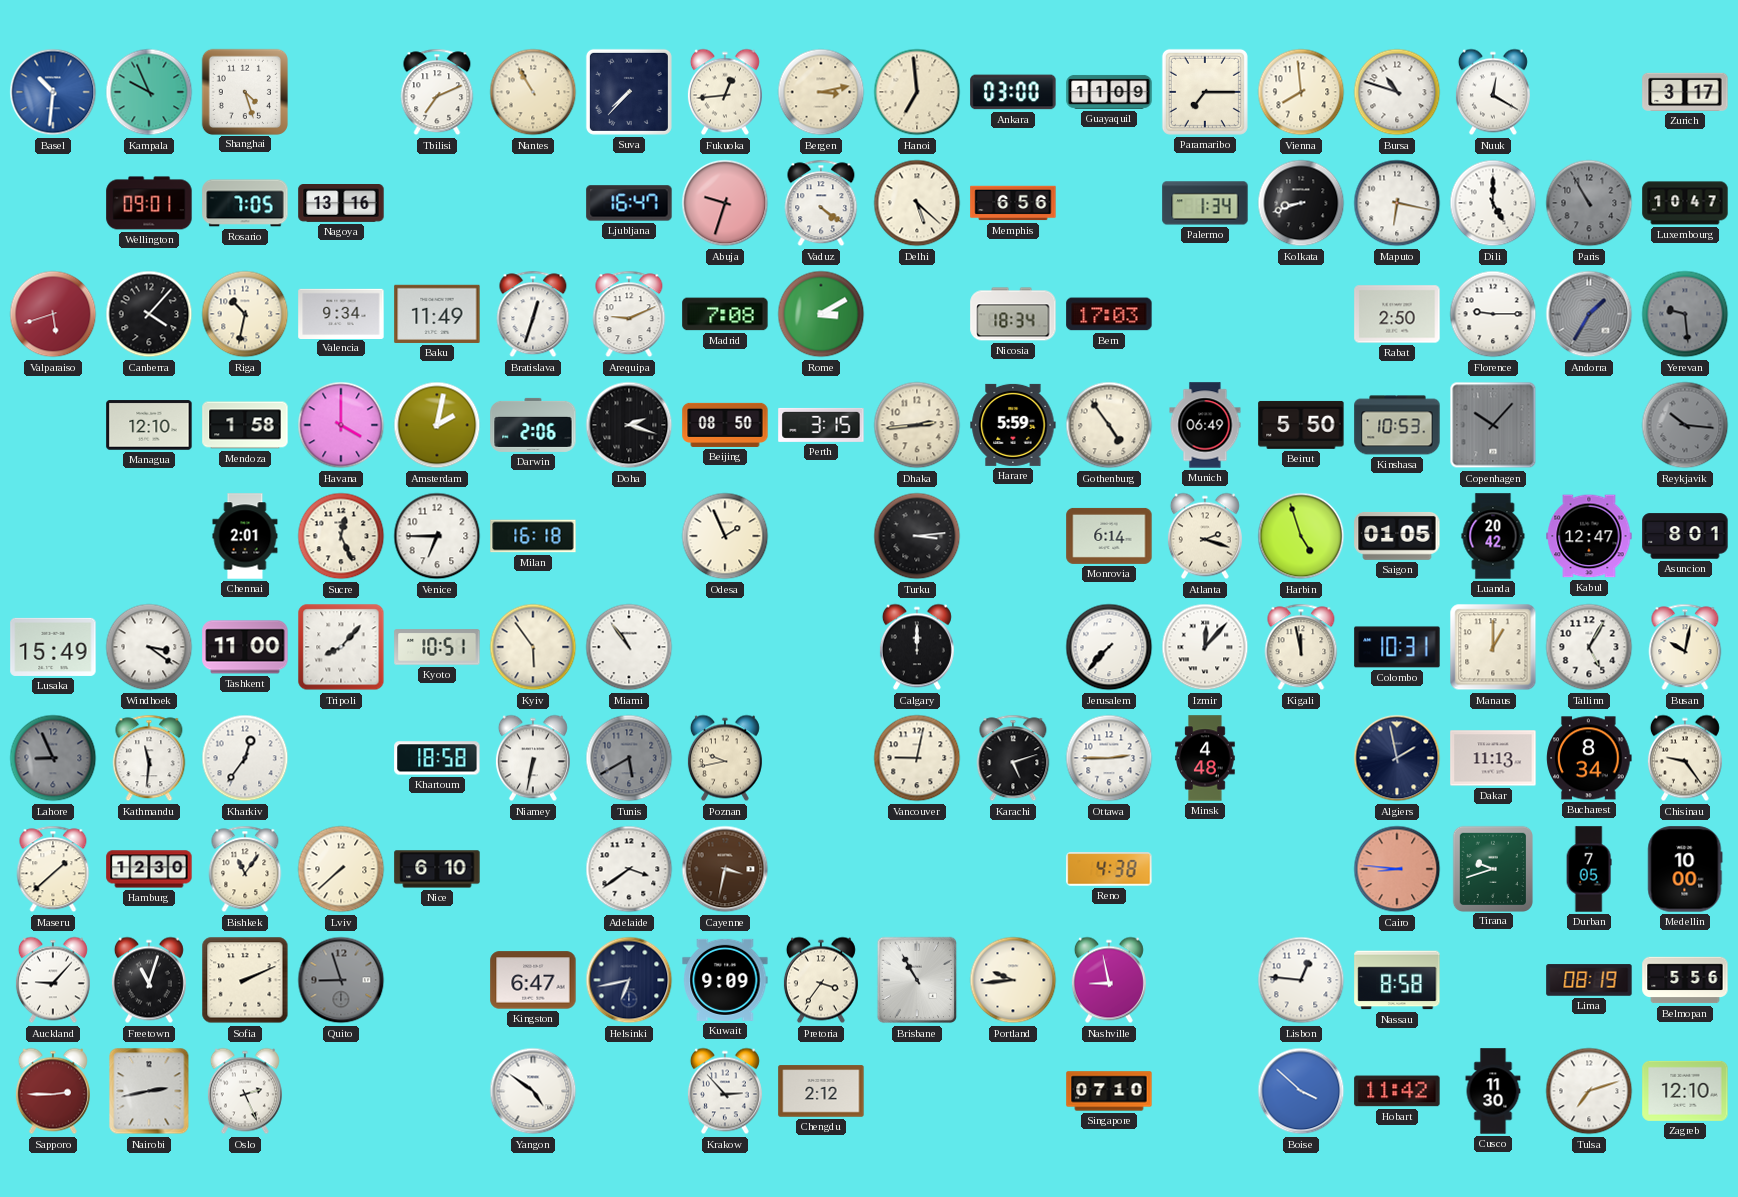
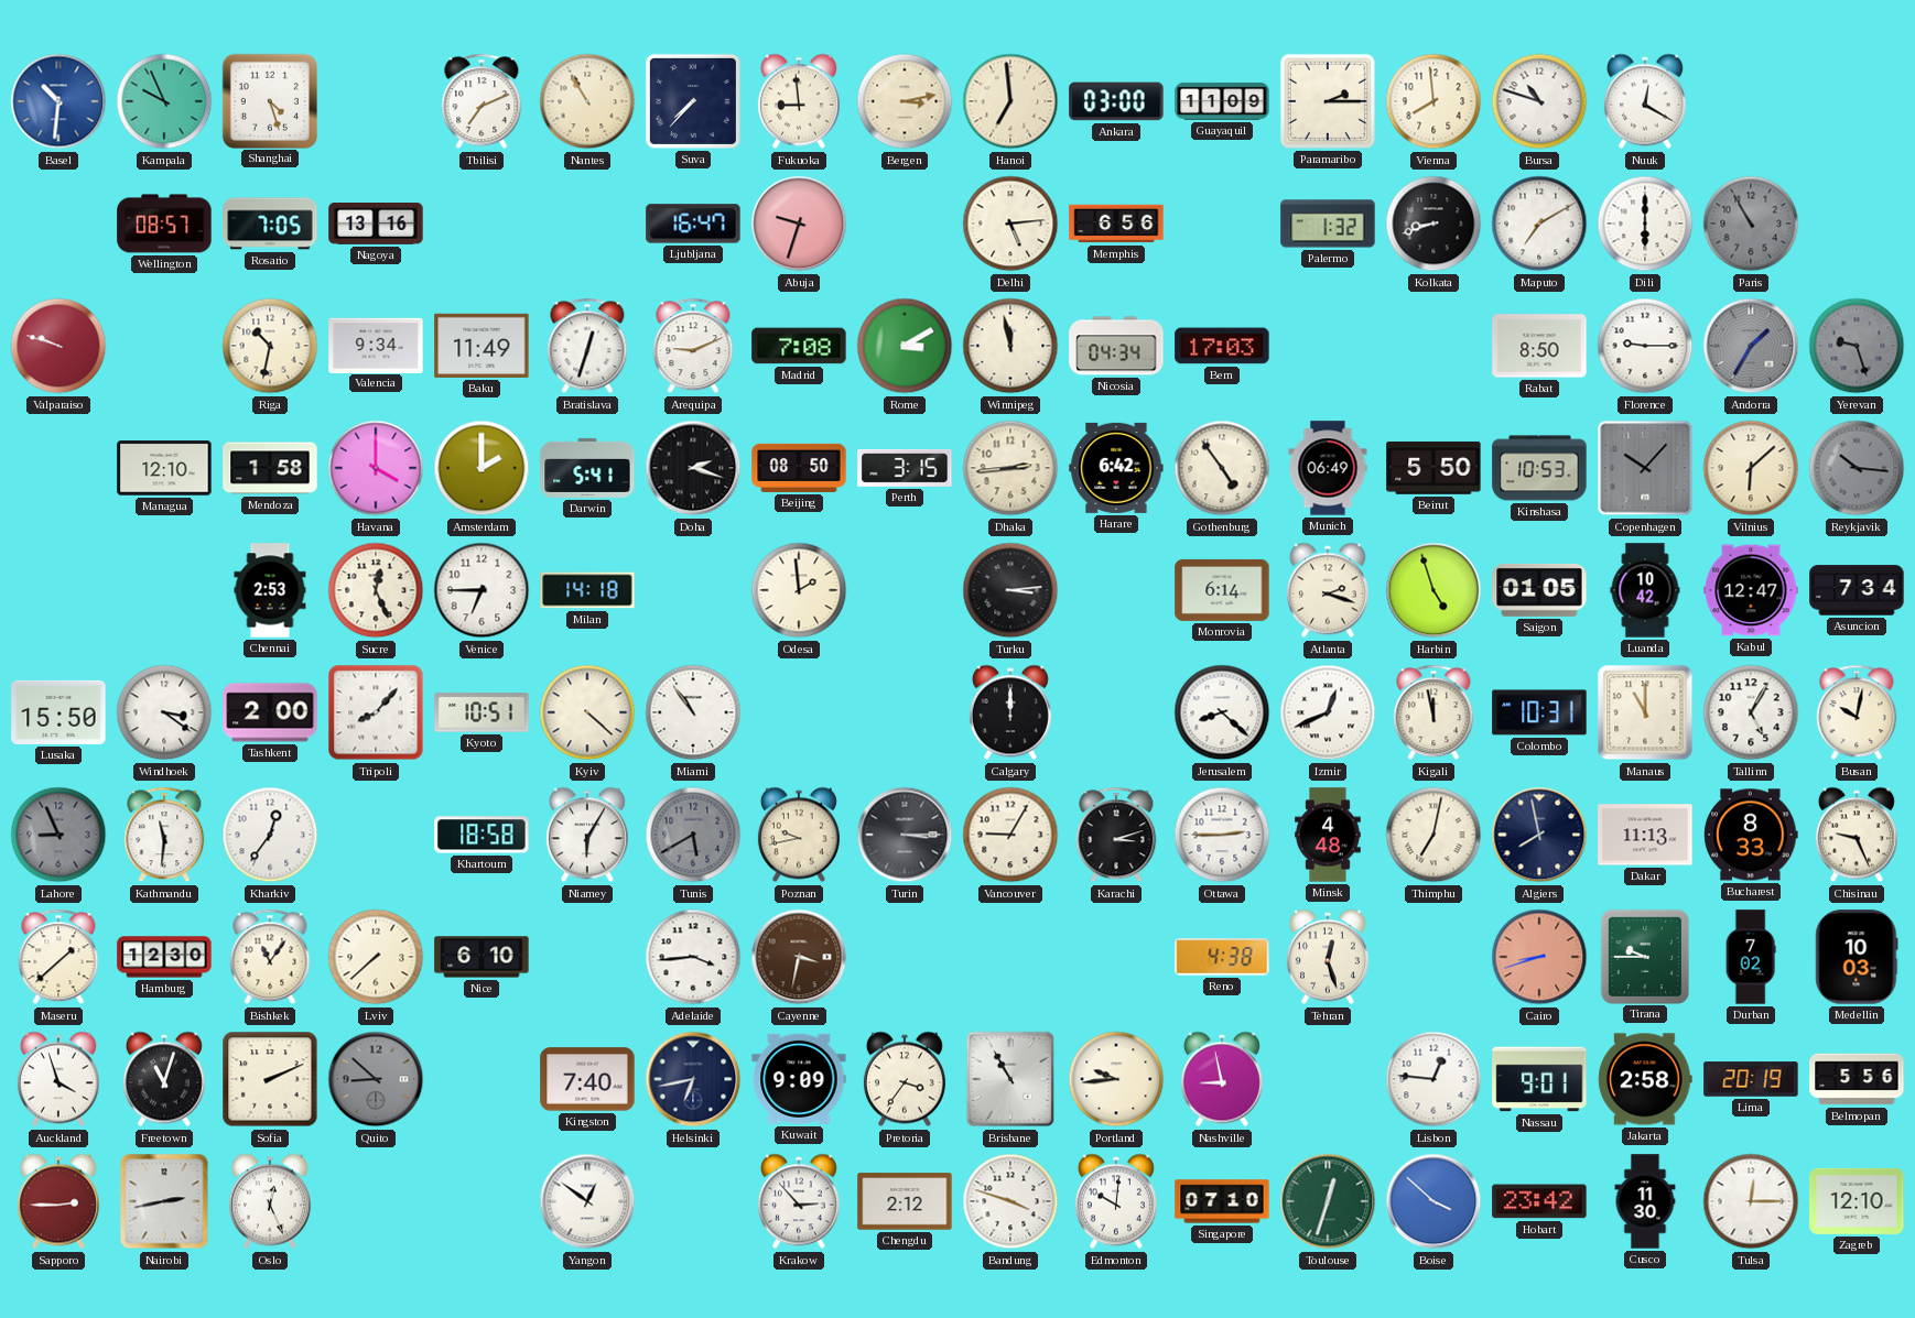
Fukuoka: 12:44 -> 8:59
Paramaribo: 7:15 -> 2:15
Zurich: 3:17 -> none
Wellington: 09:01 -> 08:57
Vaduz: 4:21 -> none
Delhi: 5:22 -> 5:14
Palermo: 1:34 -> 1:32
Maputo: 6:17 -> 7:10
Dili: 5:00 -> 6:00
Luxembourg: 10:47 -> none
Valparaiso: 5:42 -> 9:48
Canberra: 4:07 -> none
Winnipeg: none -> 11:58
Nicosia: 18:34 -> 04:34
Rabat: 2:50 -> 8:50
Yerevan: 9:29 -> 9:27
Amsterdam: 2:02 -> 2:00
Darwin: 2:06 -> 5:41
Harare: 5:59 -> 6:42
Vilnius: none -> 6:08
Chennai: 2:01 -> 2:53
Milan: 16:18 -> 14:18
Odesa: 1:56 -> 1:59
Luanda: 20:42 -> 10:42
Asuncion: 8:01 -> 7:34
Lusaka: 15:49 -> 15:50
Tashkent: 11:00 -> 2:00
Kyiv: 5:54 -> 4:22
Jerusalem: 7:37 -> 8:22
Izmir: 12:07 -> 12:41
Manaus: 1:00 -> 11:00
Niamey: 6:32 -> 6:05
Turin: none -> 3:15
Vancouver: 9:02 -> 9:05
Karachi: 5:12 -> 3:12
Thimphu: none -> 7:02
Algiers: 1:58 -> 7:58
Bucharest: 8:34 -> 8:33
Chisinau: 9:24 -> 9:26
Adelaide: 3:39 -> 3:44
Tehran: none -> 12:27
Cairo: 8:46 -> 8:42
Tirana: 9:42 -> 9:45
Durban: 7:05 -> 7:02
Medellin: 10:00 -> 10:03
Auckland: 9:07 -> 3:57
Quito: 8:57 -> 8:52
Kingston: 6:47 -> 7:40
Nassau: 8:58 -> 9:01
Jakarta: none -> 2:58
Lima: 08:19 -> 20:19
Oslo: 2:26 -> 12:26
Yangon: 4:51 -> 12:51
Bandung: none -> 3:48
Edmonton: none -> 10:01
Toulouse: none -> 12:33
Hobart: 11:42 -> 23:42
Tulsa: 7:12 -> 12:15
